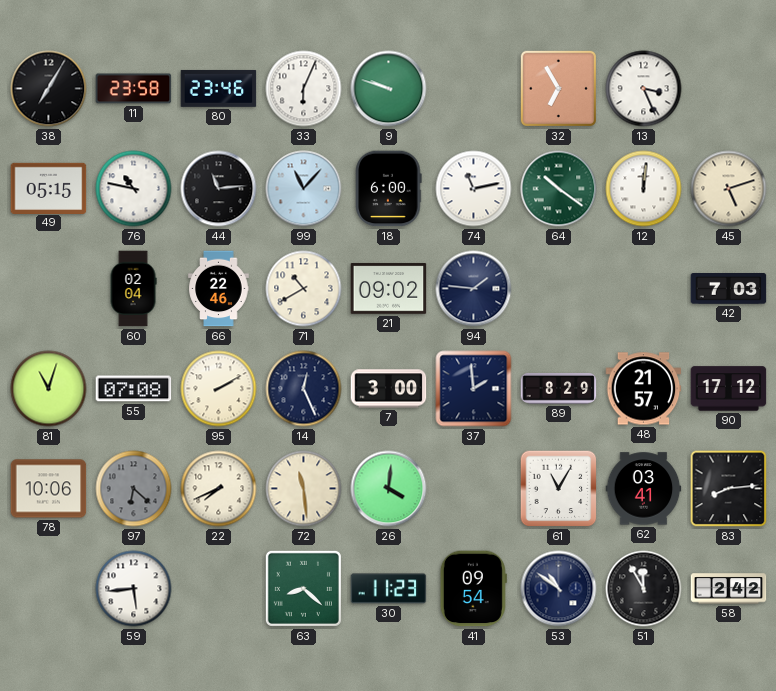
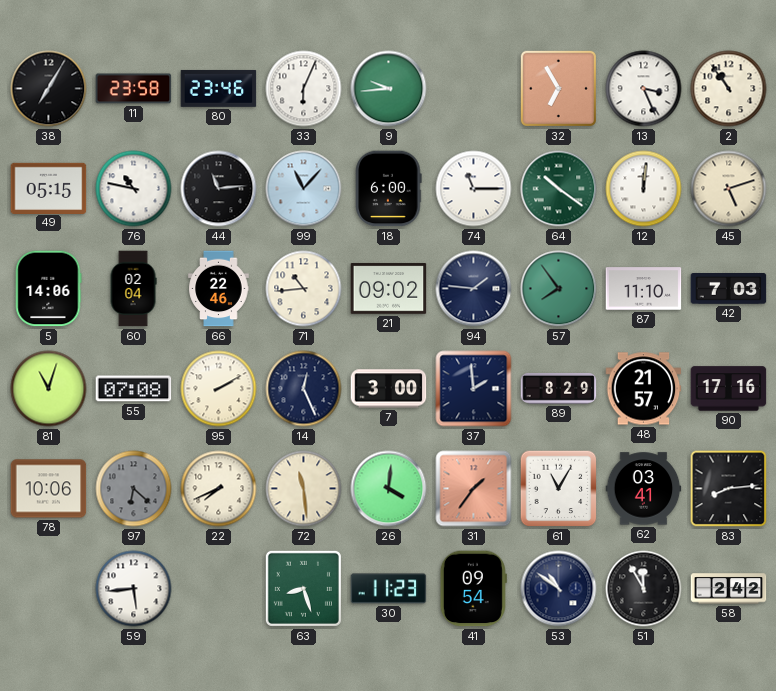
9: 9:48 -> 9:44
2: none -> 10:54
74: 11:13 -> 11:15
5: none -> 14:06
71: 10:40 -> 10:44
57: none -> 7:54
87: none -> 11:10
90: 17:12 -> 17:16
31: none -> 1:36
63: 8:22 -> 8:27
